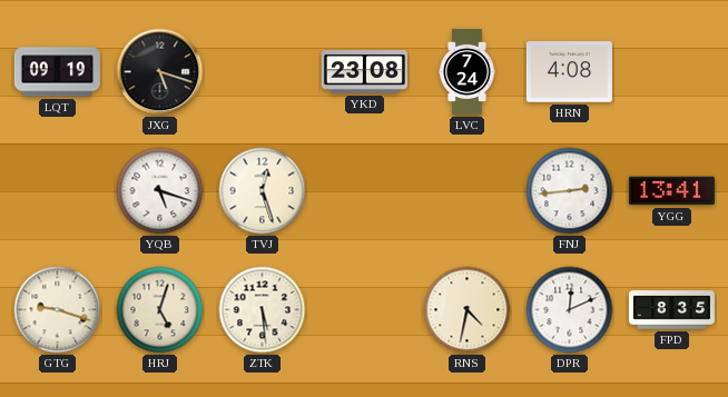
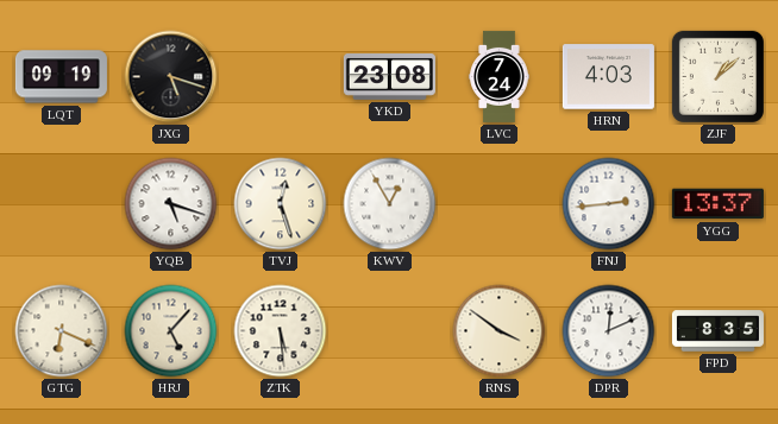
HRN: 4:08 -> 4:03
ZJF: none -> 1:08
KWV: none -> 12:55
YGG: 13:41 -> 13:37
GTG: 9:18 -> 6:19
HRJ: 5:03 -> 5:07
RNS: 4:32 -> 3:51
